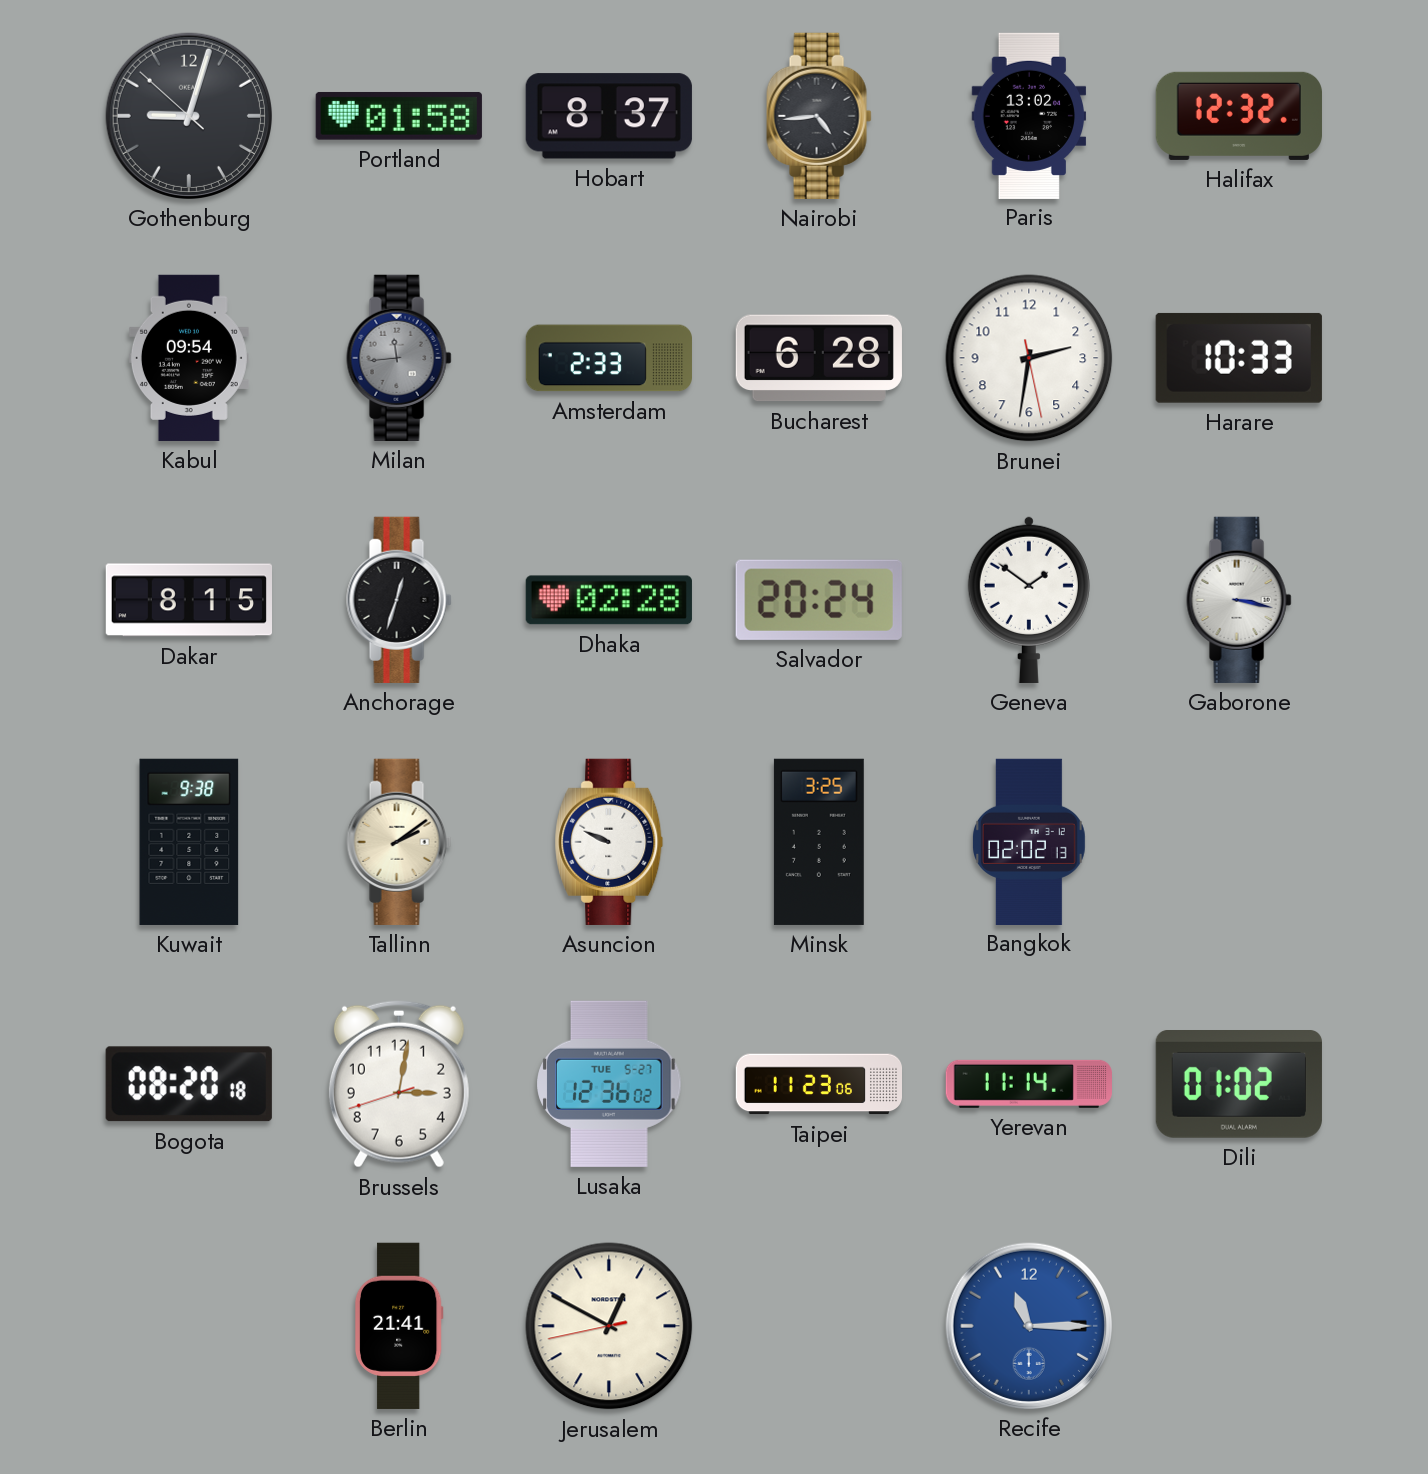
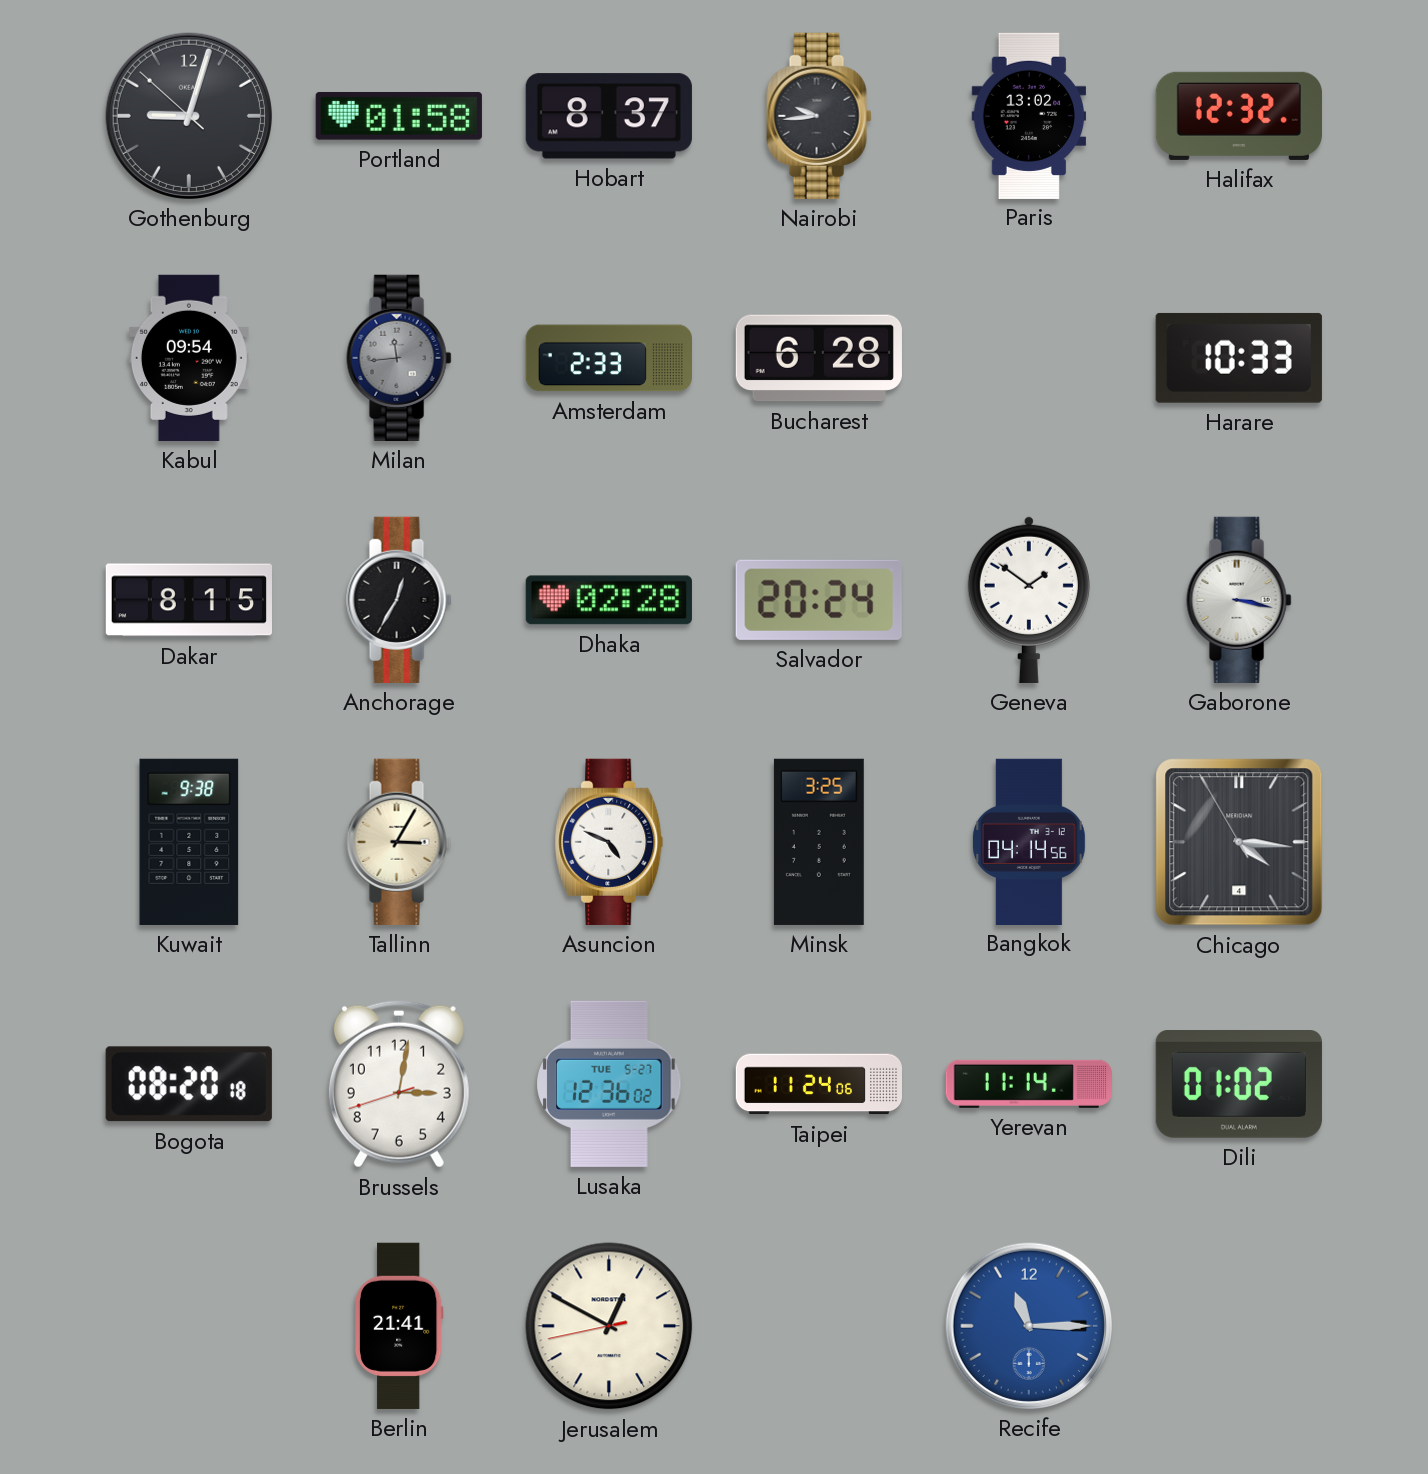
Nairobi: 4:44 -> 9:44
Brunei: 2:31 -> none
Anchorage: 12:33 -> 12:35
Tallinn: 2:09 -> 3:05
Asuncion: 9:49 -> 4:49
Bangkok: 02:02 -> 04:14
Chicago: none -> 4:15
Taipei: 11:23 -> 11:24
